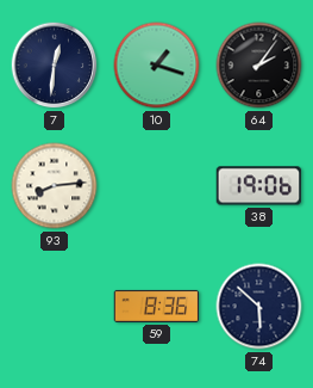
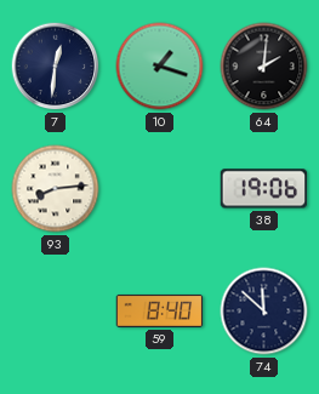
64: 2:06 -> 2:01
59: 8:36 -> 8:40
74: 5:52 -> 11:52
